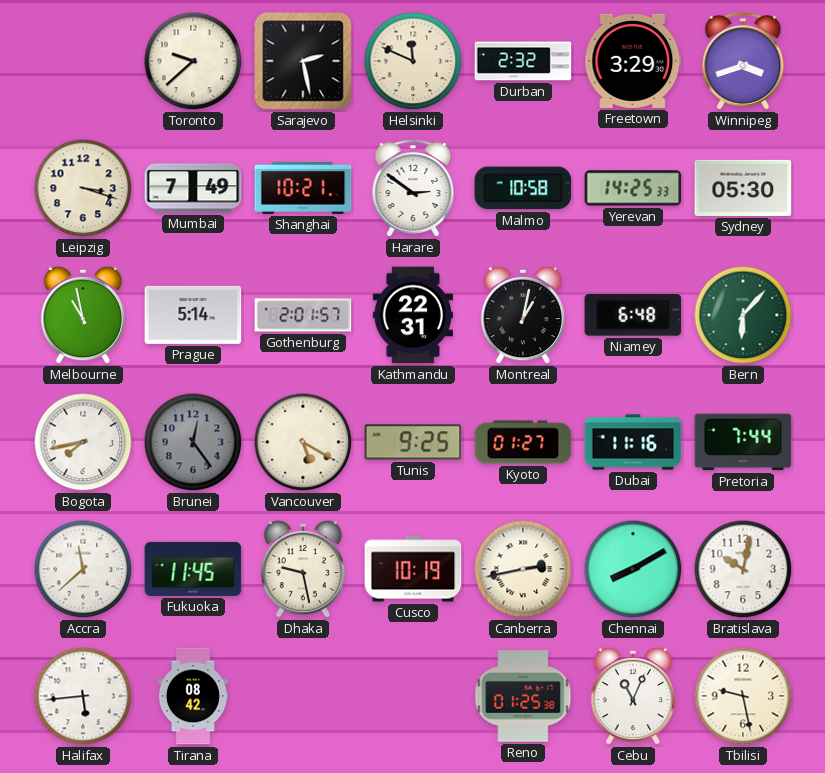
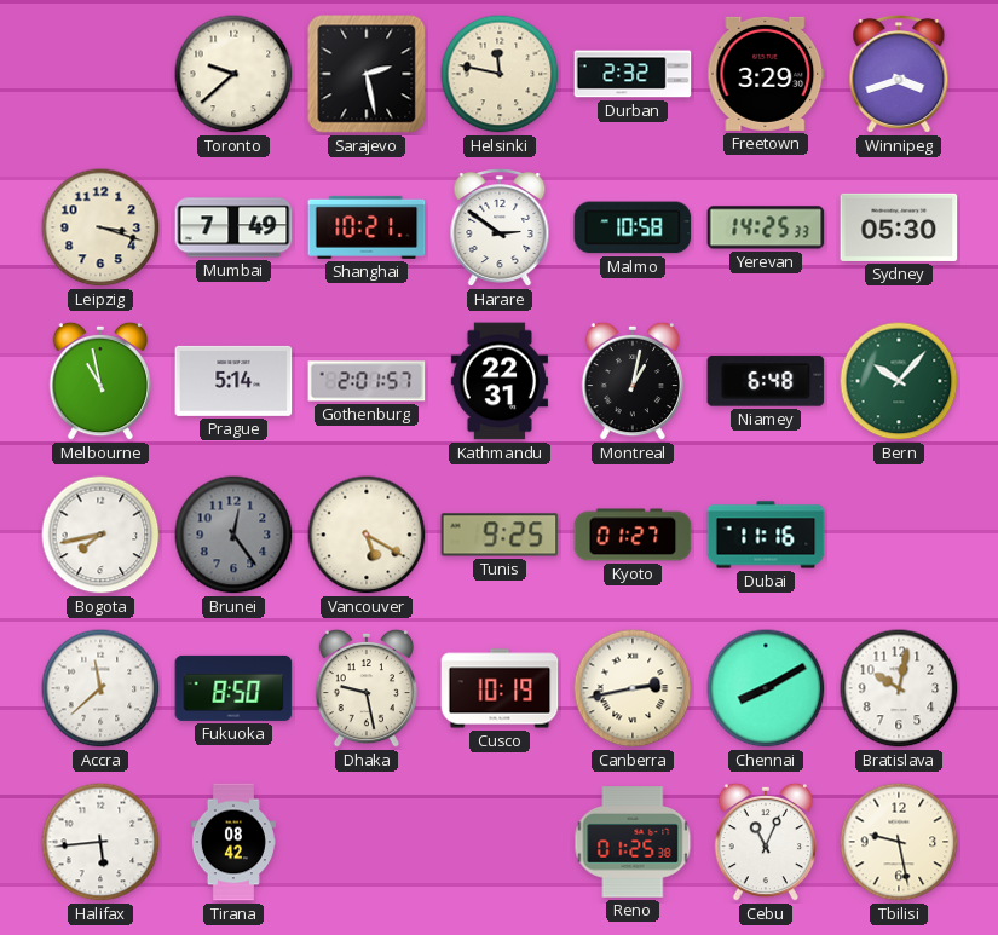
Helsinki: 11:49 -> 11:47
Bern: 6:07 -> 10:07
Pretoria: 7:44 -> none
Fukuoka: 11:45 -> 8:50
